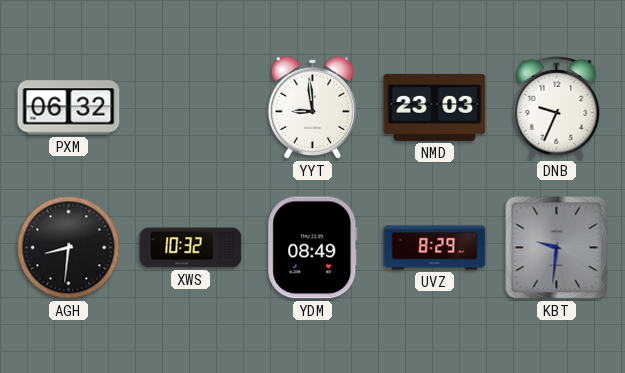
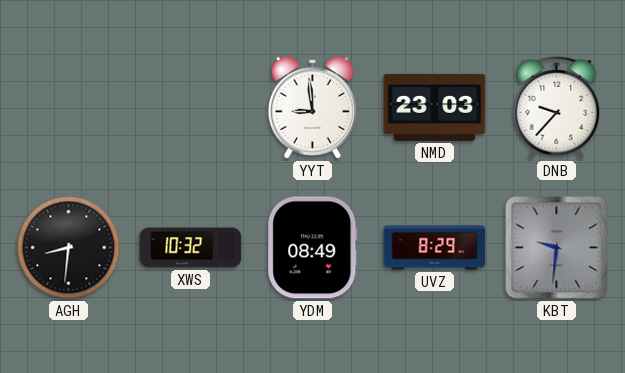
PXM: 06:32 -> none
DNB: 9:34 -> 9:37
